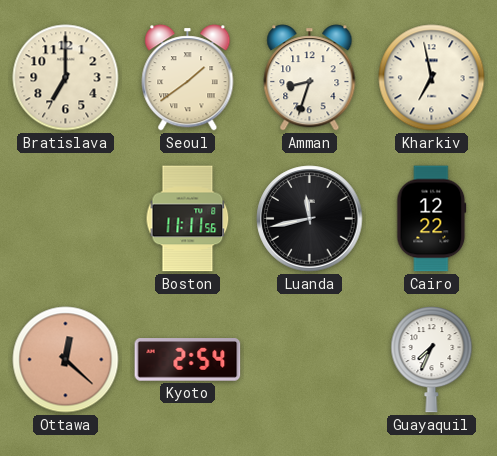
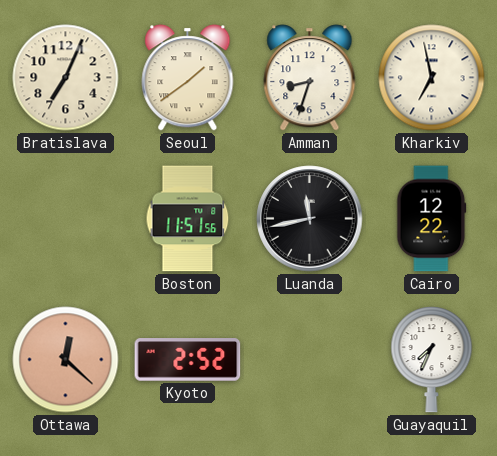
Bratislava: 7:00 -> 7:04
Boston: 11:11 -> 11:51
Kyoto: 2:54 -> 2:52
